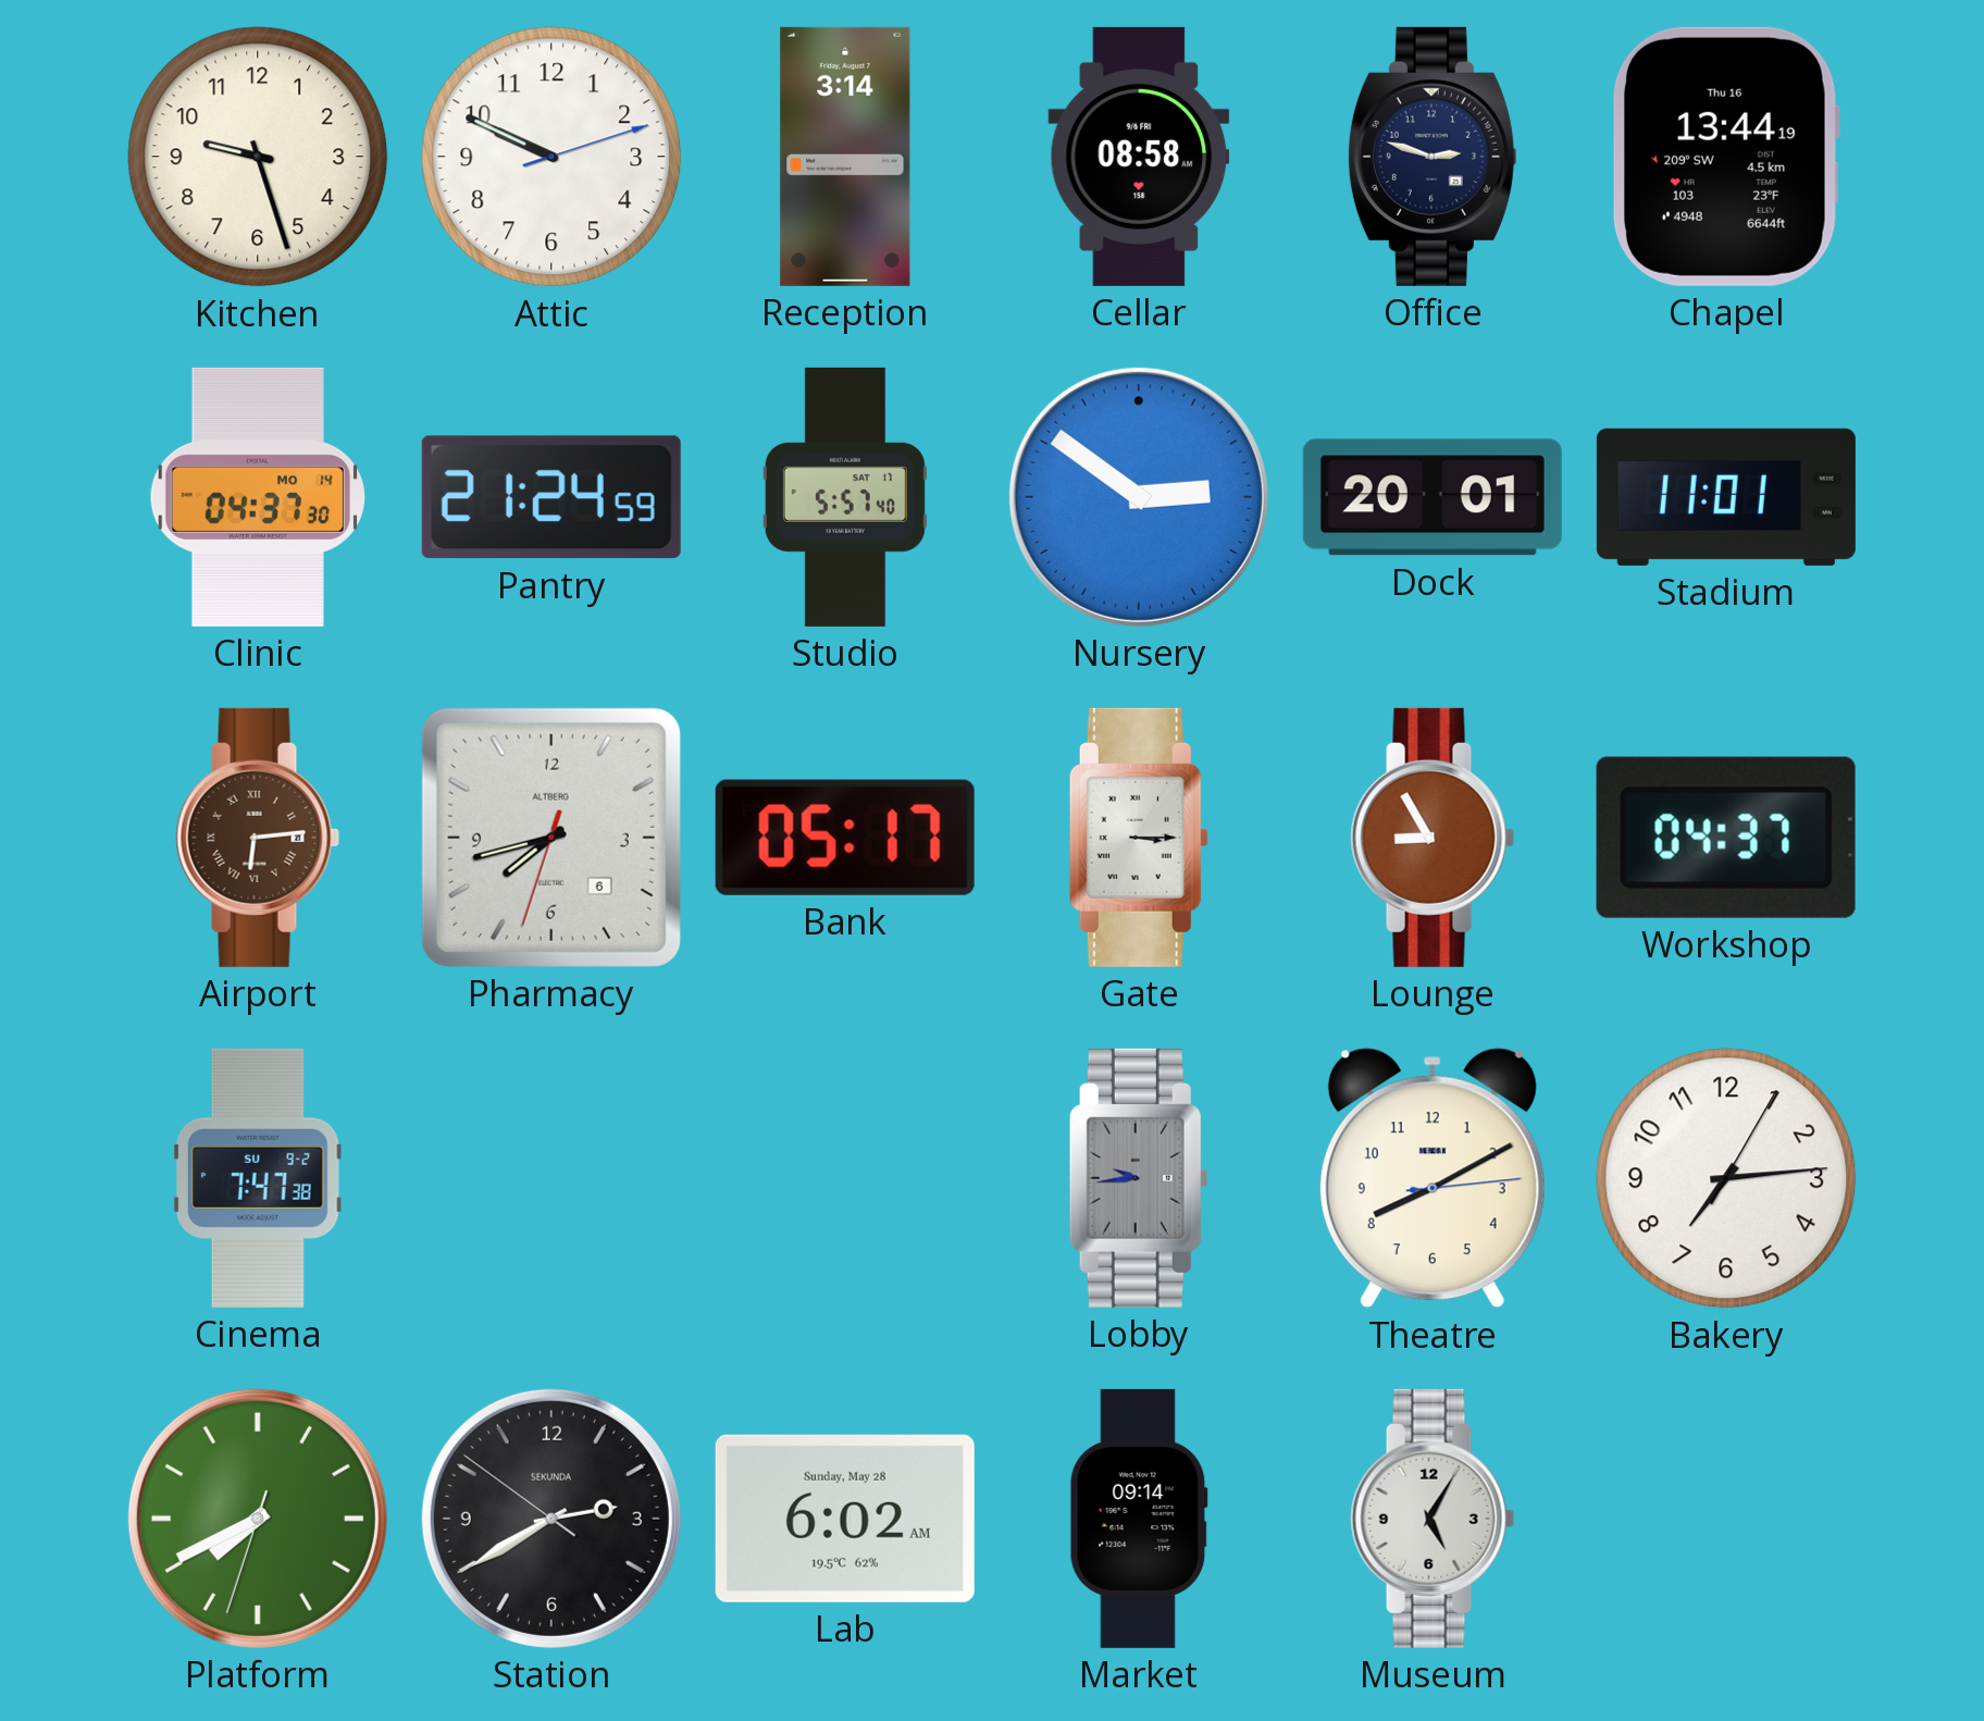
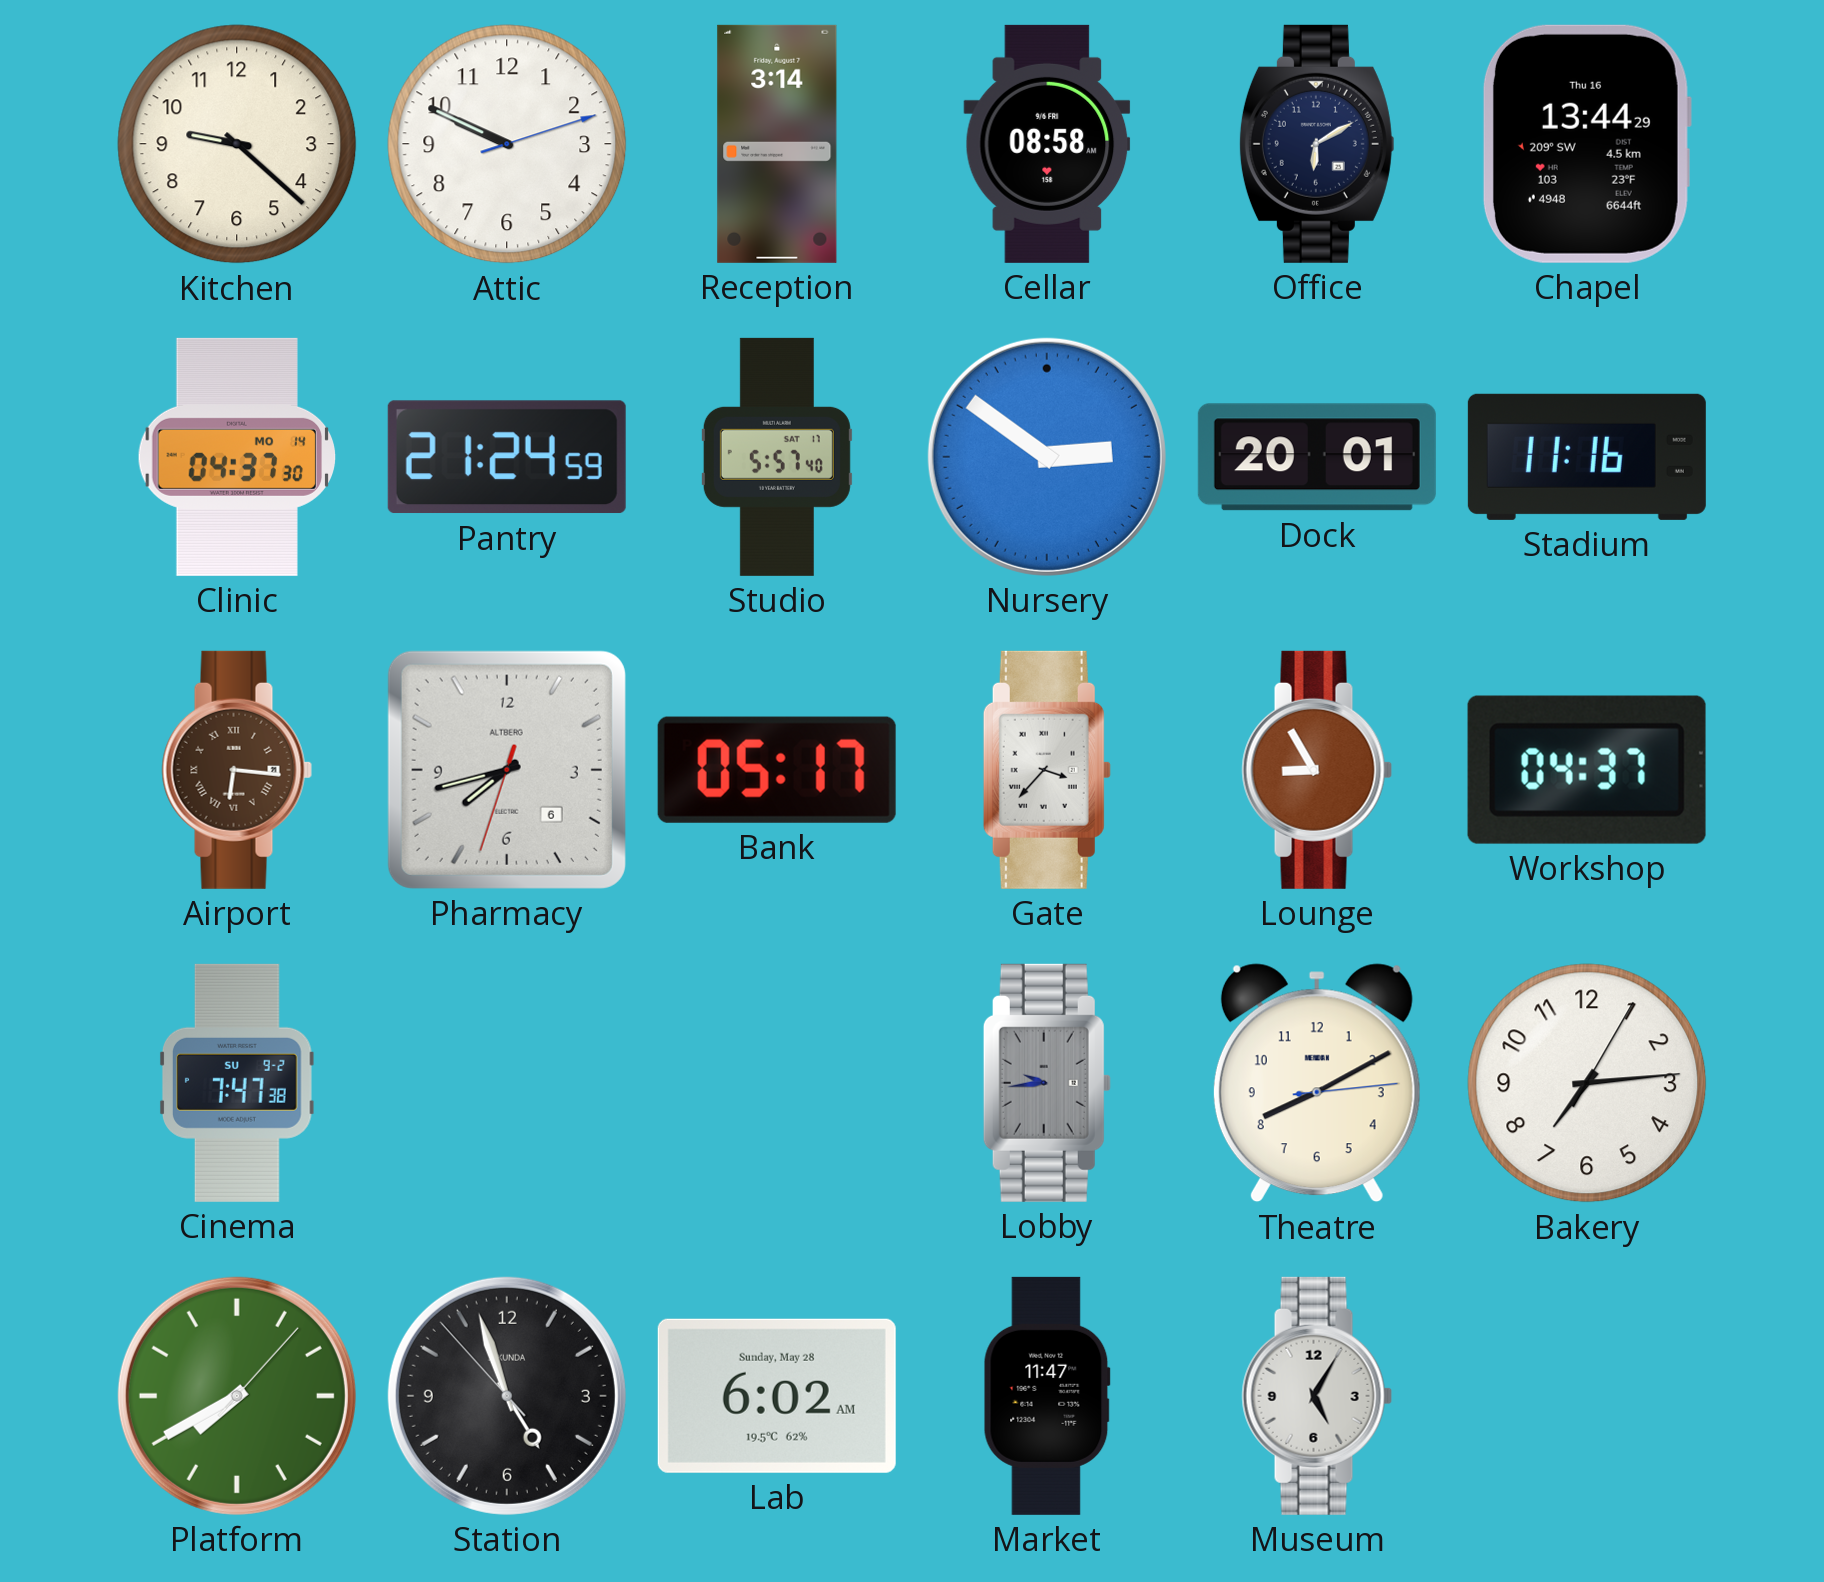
Kitchen: 9:27 -> 9:22
Office: 2:48 -> 6:10
Chapel: 13:44:19 -> 13:44:29
Stadium: 11:01 -> 11:16
Airport: 6:14 -> 6:16
Gate: 3:15 -> 3:37
Platform: 7:40:33 -> 7:40:07
Station: 2:39 -> 4:56
Market: 09:14 -> 11:47
